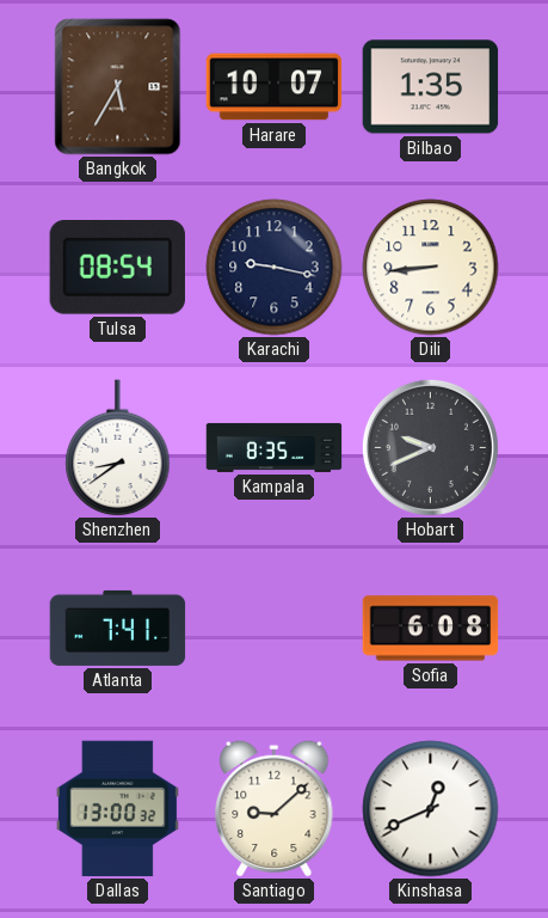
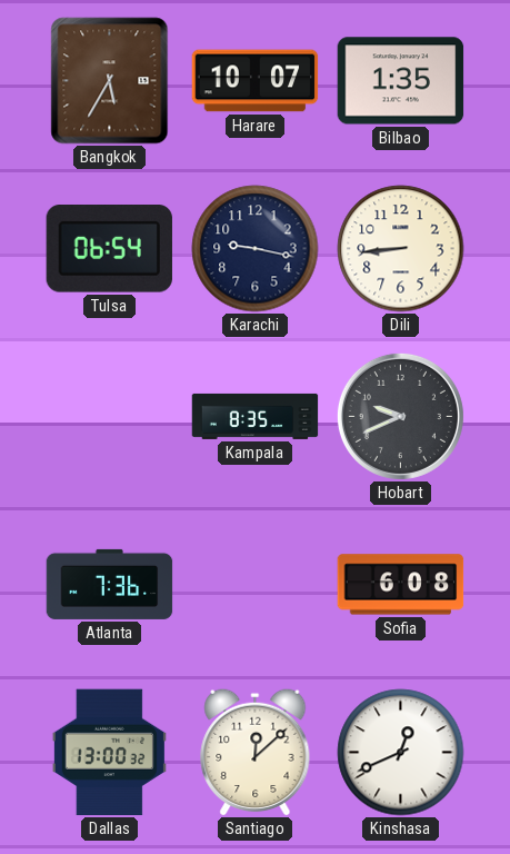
Tulsa: 08:54 -> 06:54
Shenzhen: 8:39 -> none
Atlanta: 7:41 -> 7:36
Santiago: 9:08 -> 12:08
